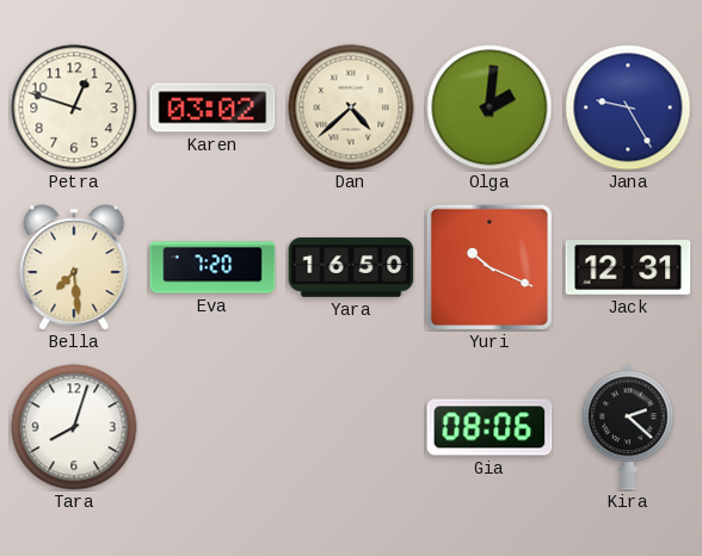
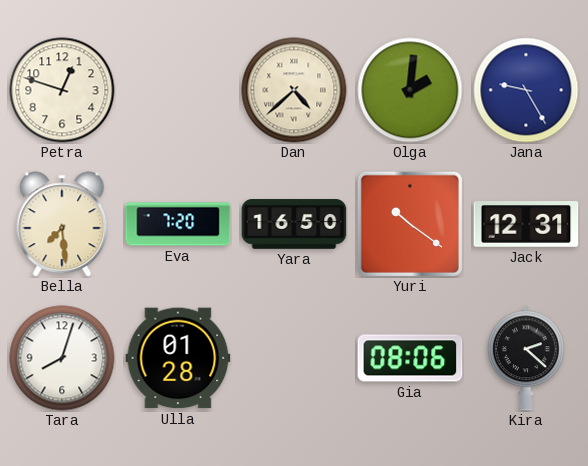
Karen: 03:02 -> none
Yuri: 10:19 -> 10:21
Ulla: none -> 01:28
